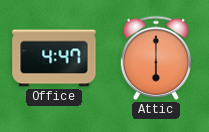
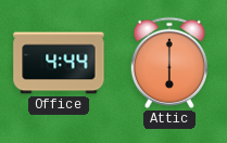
Office: 4:47 -> 4:44
